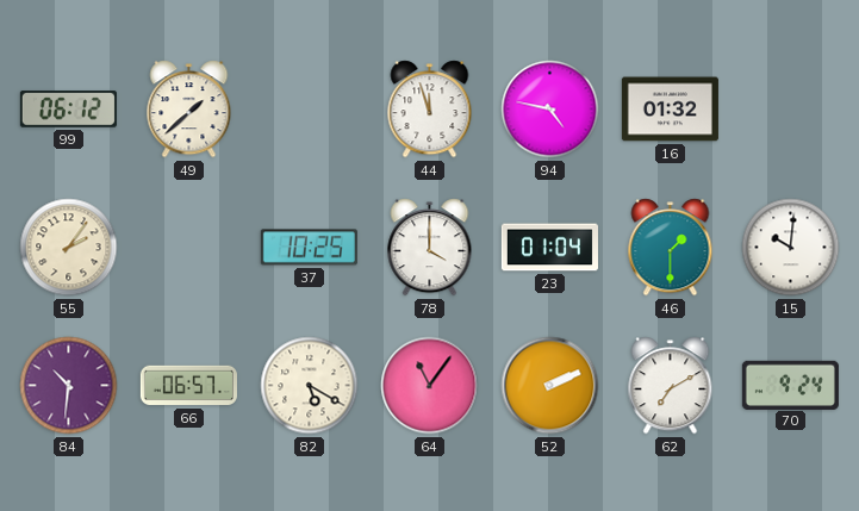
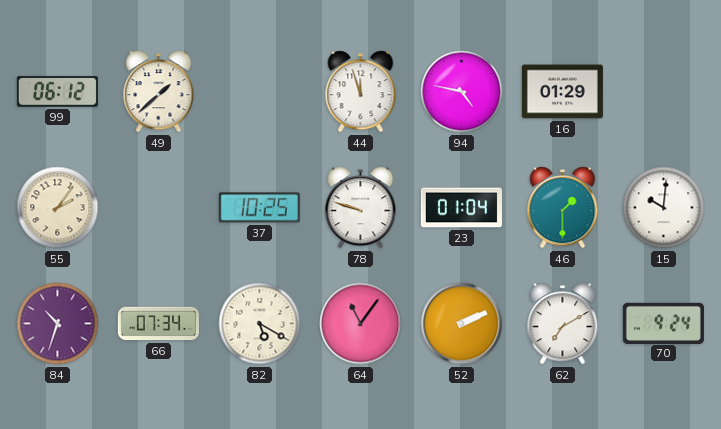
16: 01:32 -> 01:29
78: 4:00 -> 9:48
84: 10:31 -> 10:33
66: 06:57 -> 07:34
